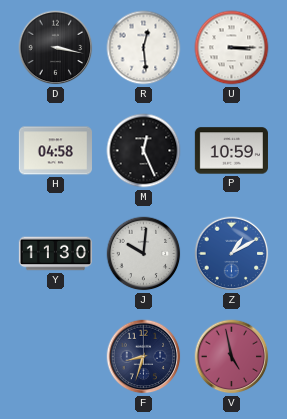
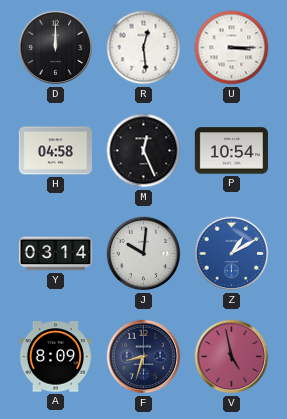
D: 3:17 -> 12:00
P: 10:59 -> 10:54
Y: 11:30 -> 03:14
A: none -> 8:09
